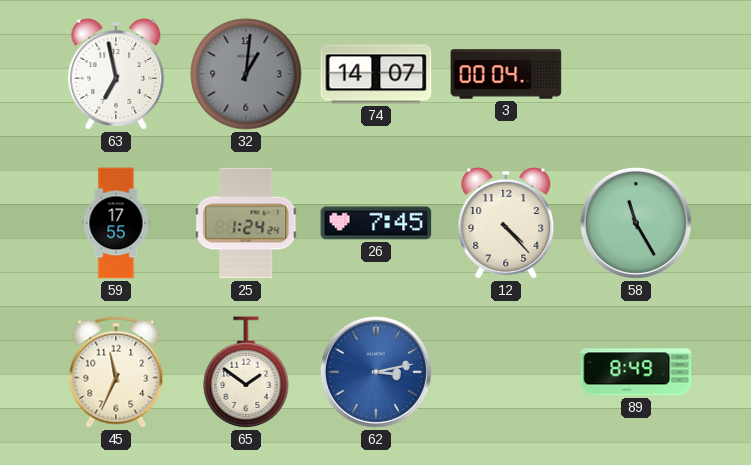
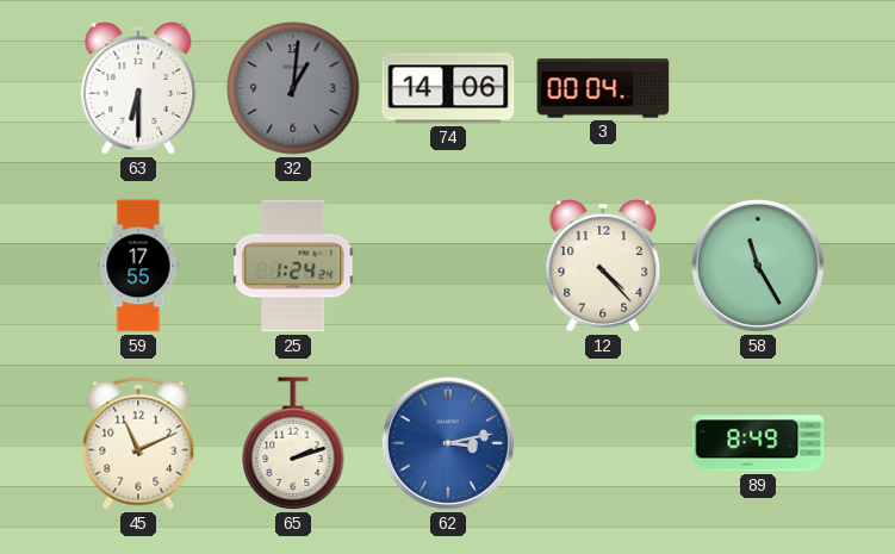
63: 6:58 -> 6:30
74: 14:07 -> 14:06
26: 7:45 -> none
45: 11:34 -> 11:11
65: 1:51 -> 2:12
